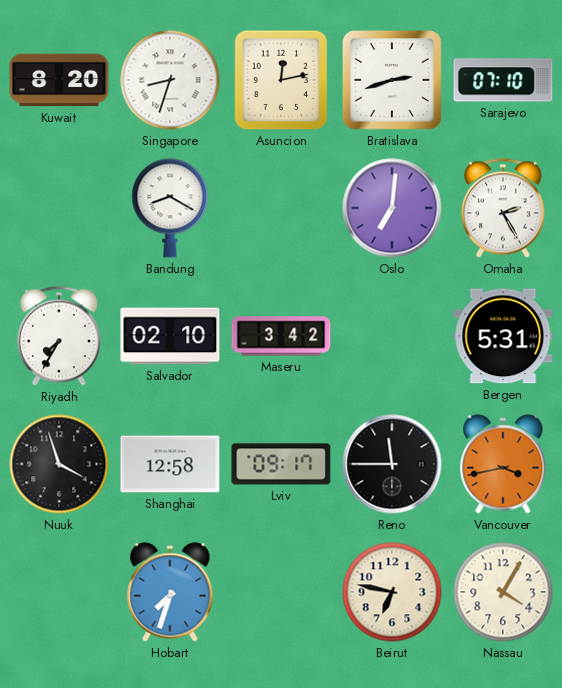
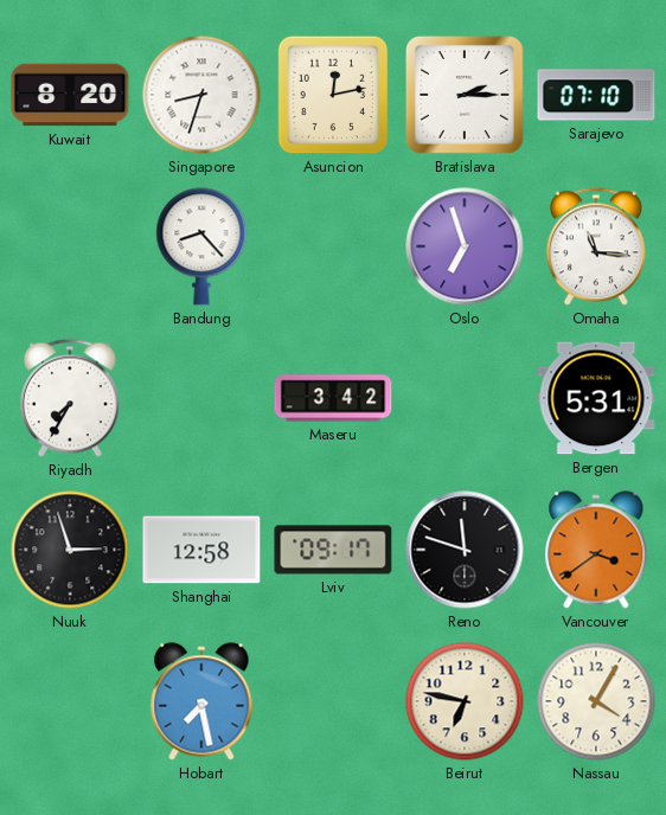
Bratislava: 2:42 -> 2:15
Bandung: 8:20 -> 8:23
Oslo: 7:01 -> 6:57
Omaha: 2:25 -> 11:16
Salvador: 02:10 -> none
Nuuk: 3:57 -> 2:57
Reno: 11:45 -> 11:48
Vancouver: 3:43 -> 3:39
Hobart: 7:33 -> 7:28
